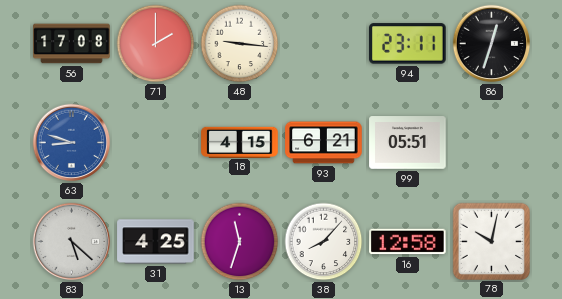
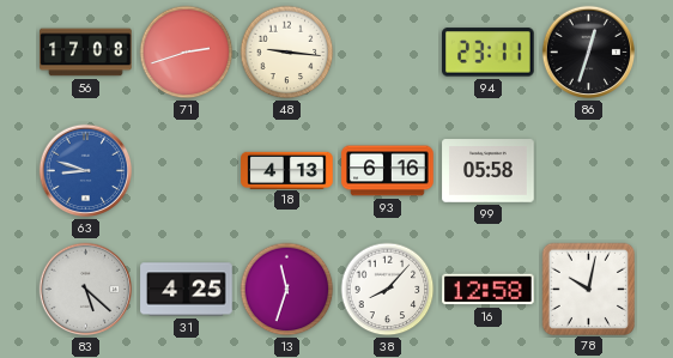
71: 2:00 -> 2:42
18: 4:15 -> 4:13
93: 6:21 -> 6:16
99: 05:51 -> 05:58
